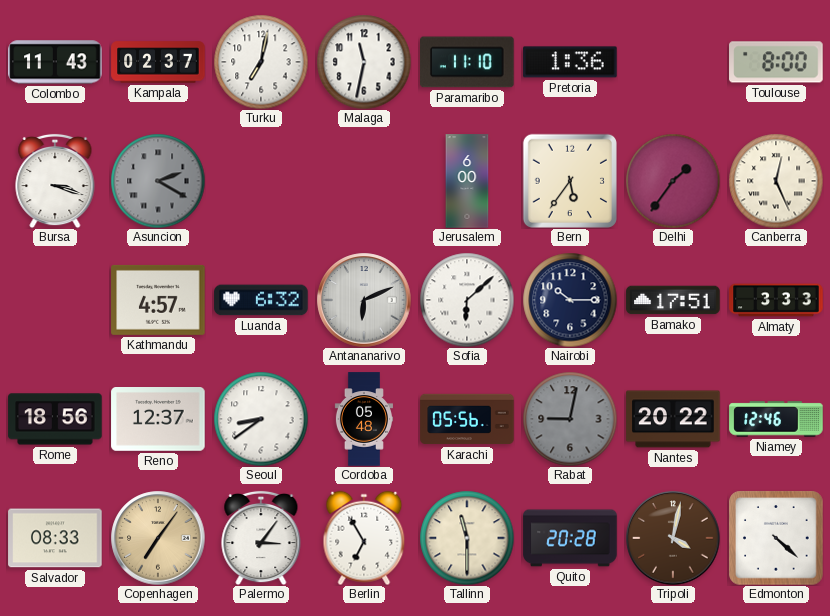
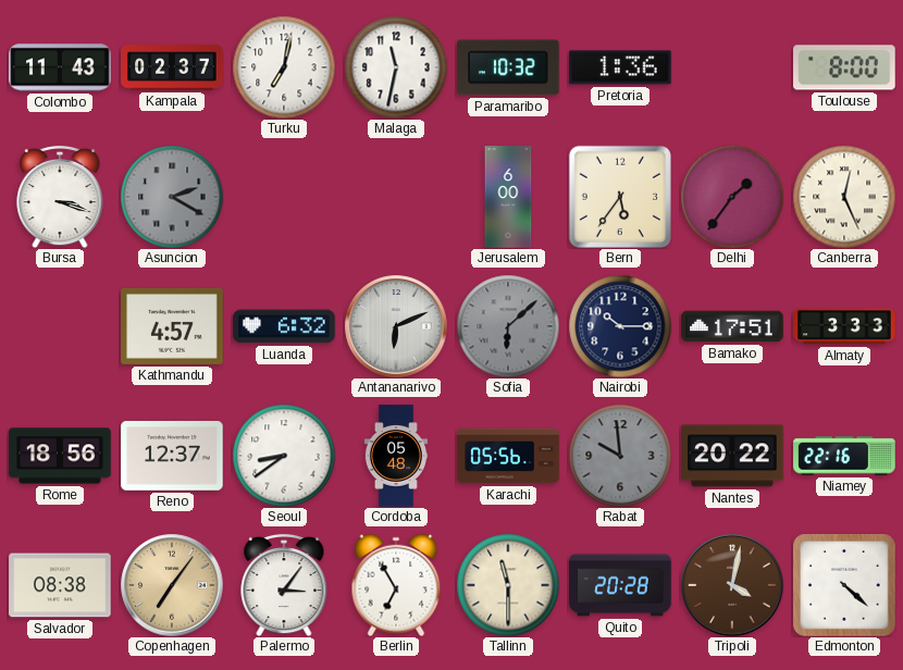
Paramaribo: 11:10 -> 10:32
Sofia dial: white -> grey
Rabat: 9:02 -> 9:59
Niamey: 12:46 -> 22:16
Salvador: 08:33 -> 08:38
